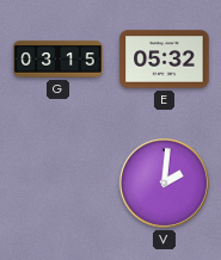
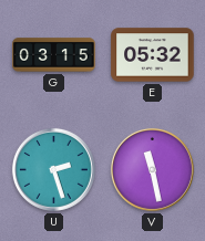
U: none -> 2:27
V: 2:01 -> 11:28
